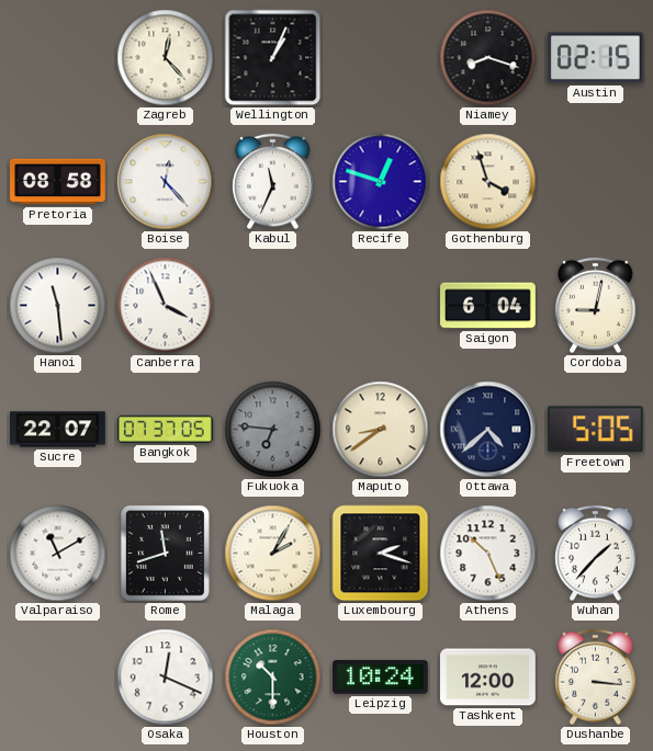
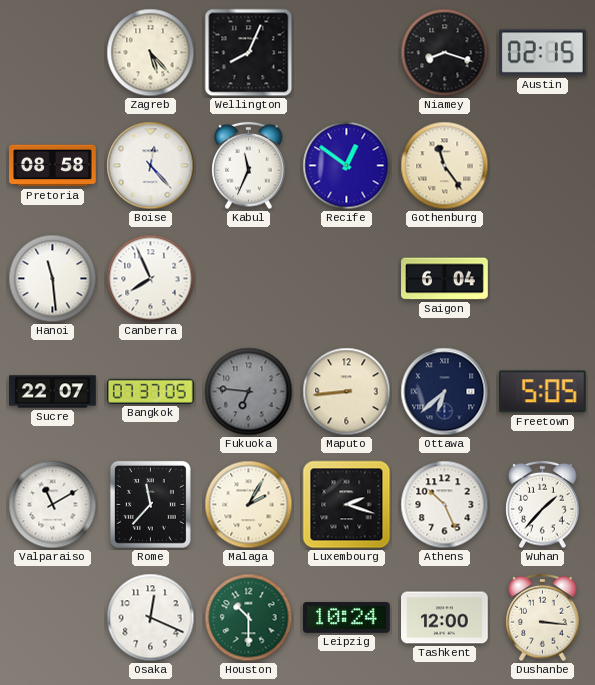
Zagreb: 12:23 -> 5:23
Wellington: 1:04 -> 8:04
Recife: 12:48 -> 12:51
Gothenburg: 3:57 -> 11:24
Canberra: 3:56 -> 7:56
Cordoba: 9:02 -> none
Maputo: 8:39 -> 8:44
Ottawa: 4:38 -> 6:38
Rome: 11:42 -> 11:37
